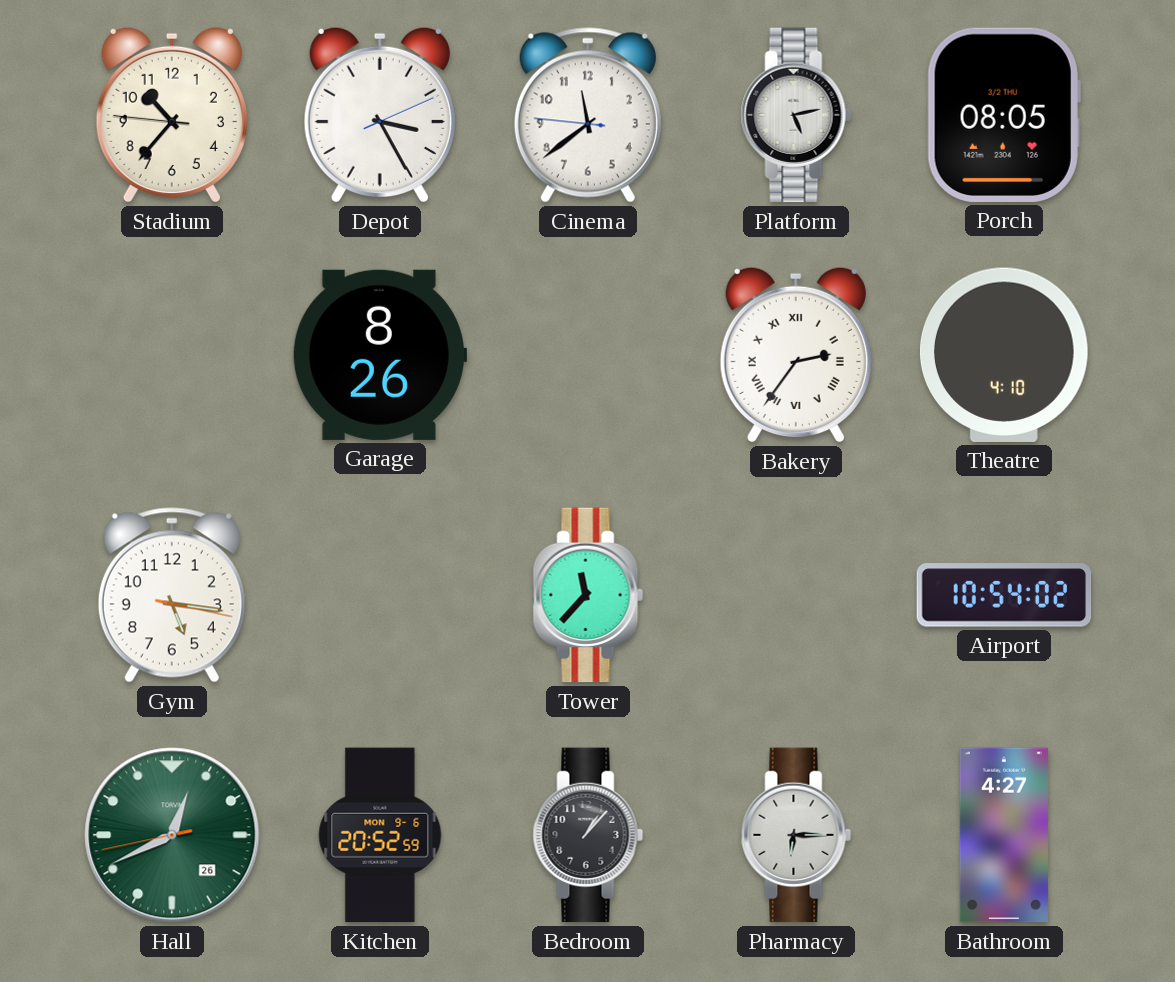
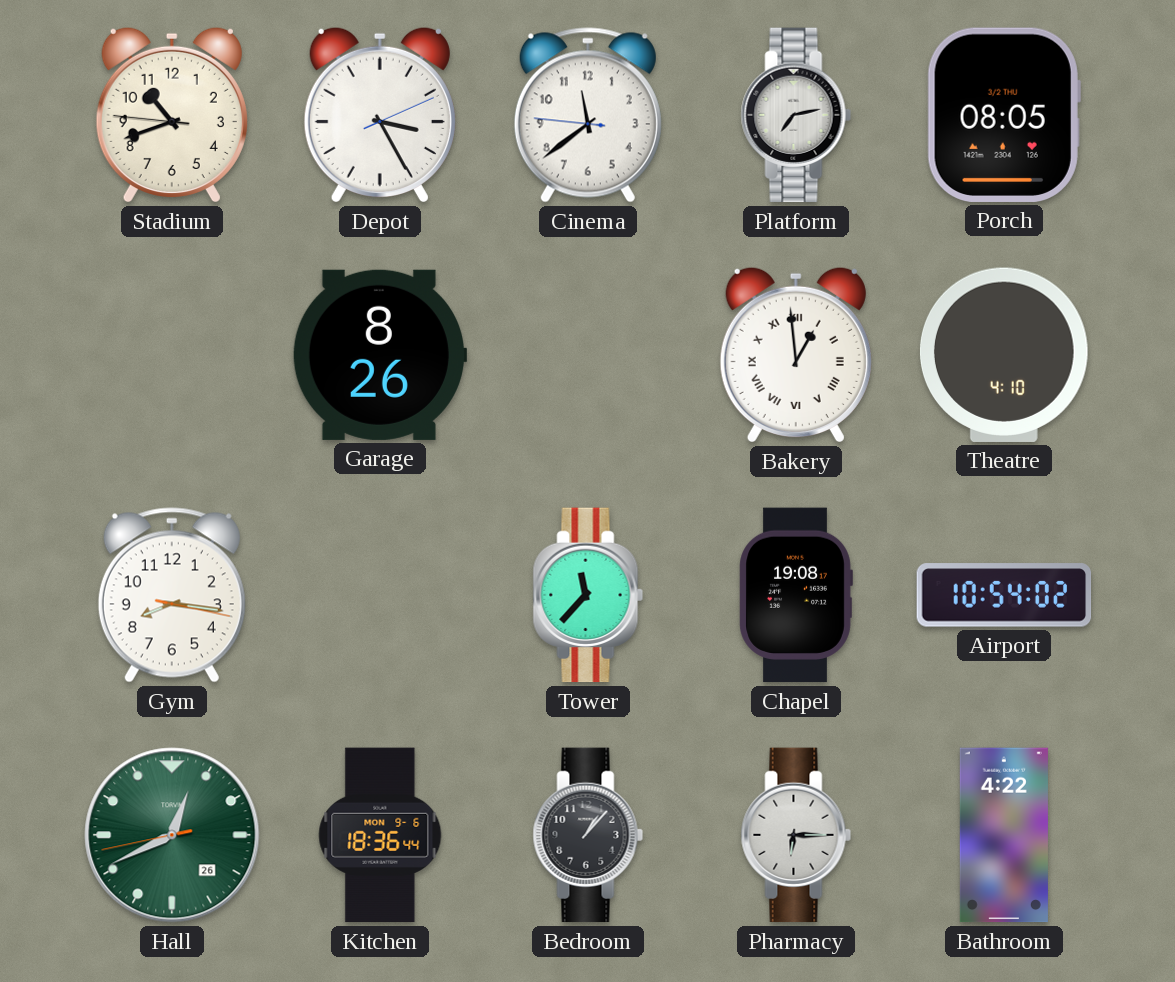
Stadium: 10:36 -> 10:41
Platform: 5:13 -> 7:13
Bakery: 2:36 -> 12:59
Gym: 5:16 -> 8:16
Chapel: none -> 19:08
Kitchen: 20:52 -> 18:36
Bathroom: 4:27 -> 4:22
